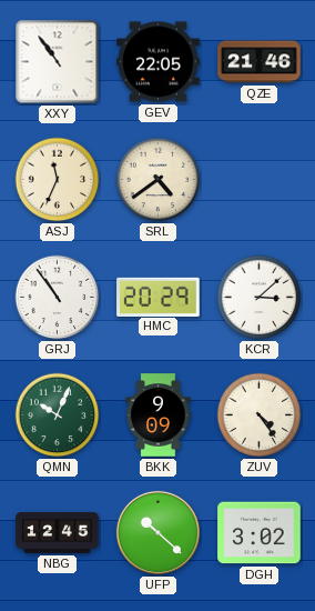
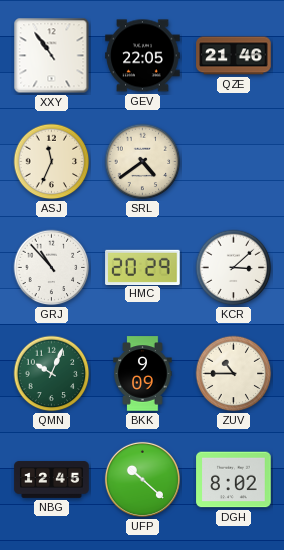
GRJ: 10:54 -> 10:53
ZUV: 4:24 -> 10:45
DGH: 3:02 -> 8:02
